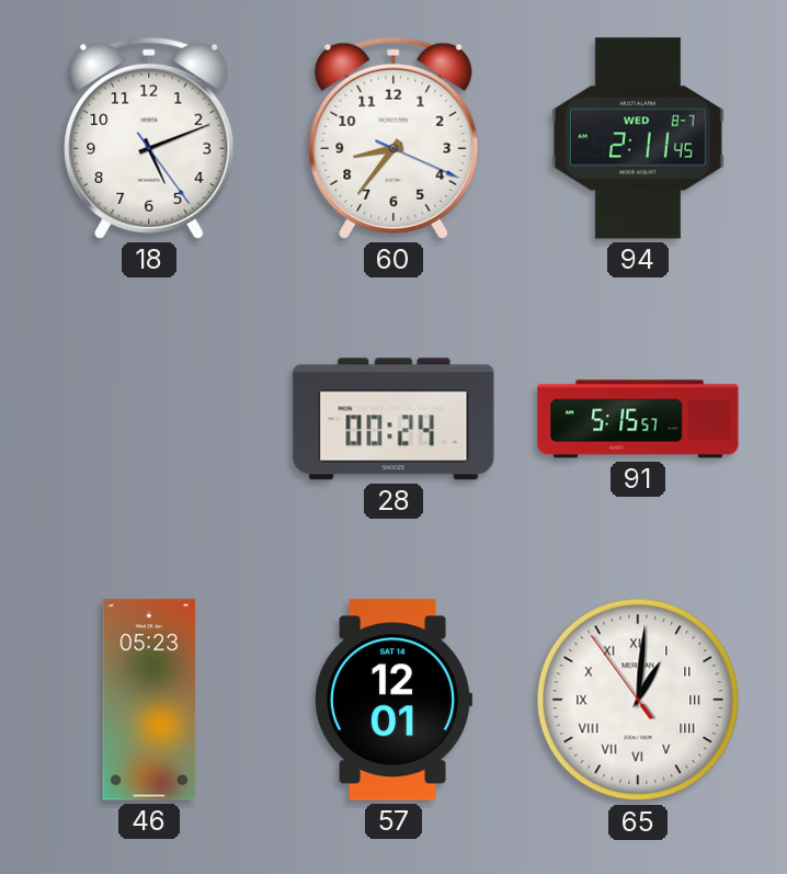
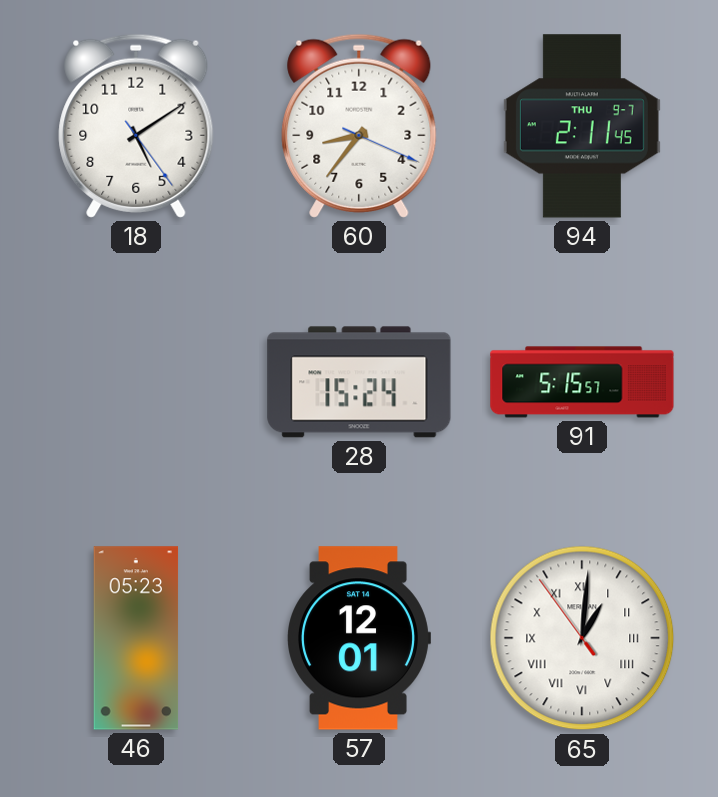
18: 5:11 -> 5:09
94 date: WED 8-7 -> THU 9-7
28: 00:24 -> 15:24
